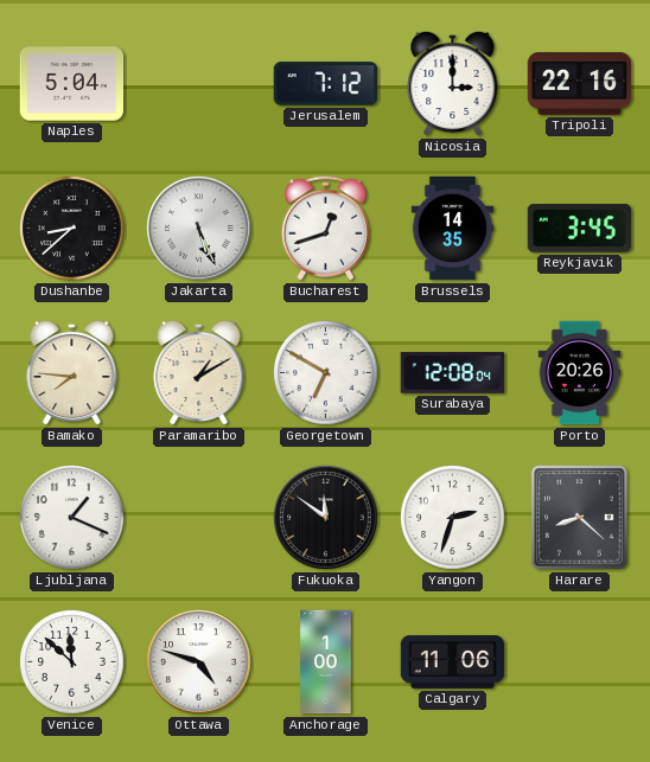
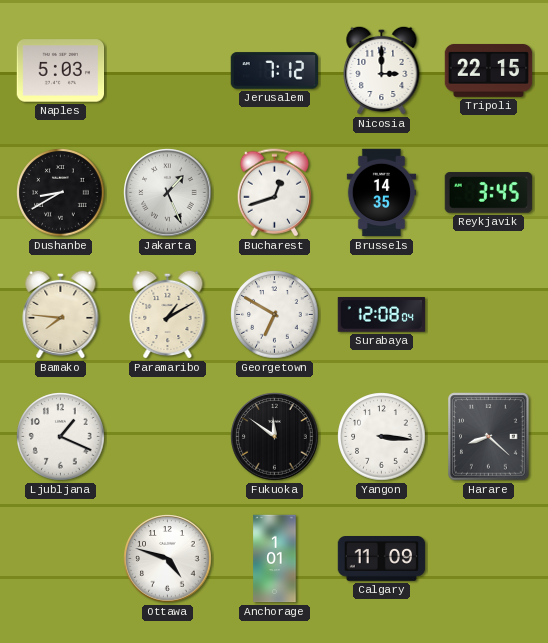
Naples: 5:04 -> 5:03
Tripoli: 22:16 -> 22:15
Dushanbe: 8:38 -> 8:40
Jakarta: 5:26 -> 1:26
Porto: 20:26 -> none
Yangon: 2:33 -> 3:16
Venice: 11:52 -> none
Anchorage: 1:00 -> 1:01
Calgary: 11:06 -> 11:09
